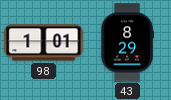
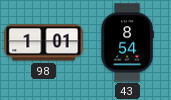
43: 8:29 -> 8:54
